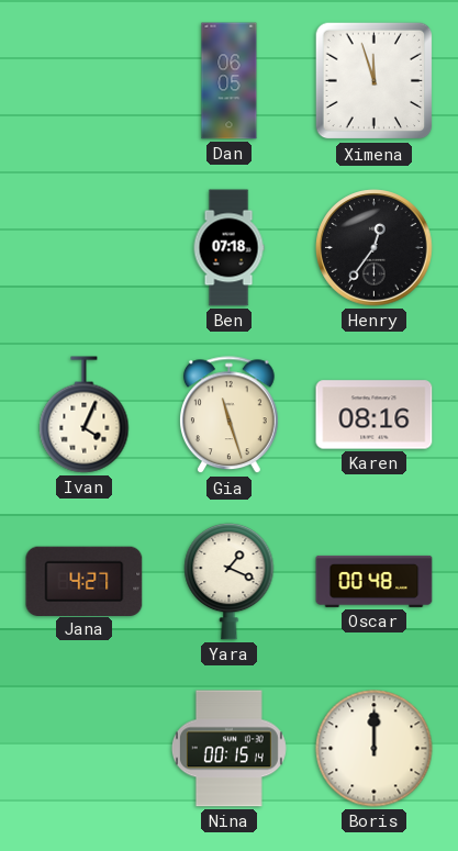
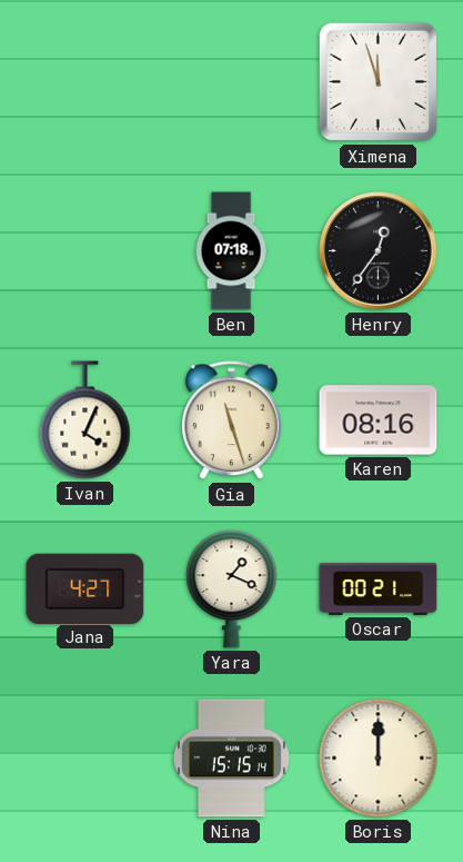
Dan: 06:05 -> none
Oscar: 00:48 -> 00:21
Nina: 00:15 -> 15:15
